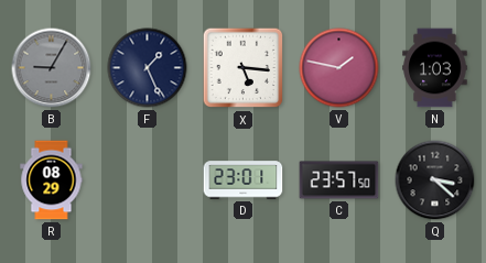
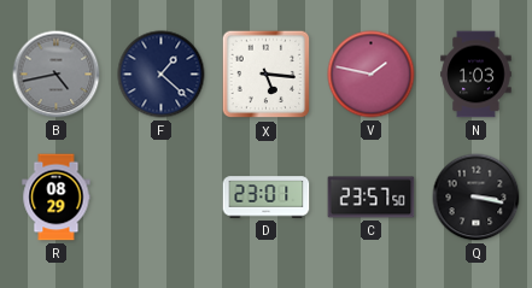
B: 9:05 -> 4:43
F: 1:26 -> 1:22
Q: 3:22 -> 3:17
